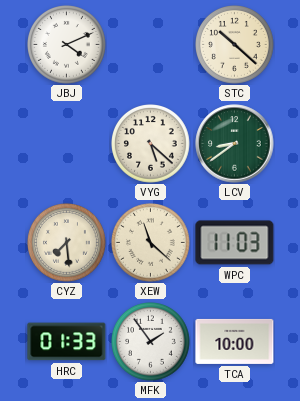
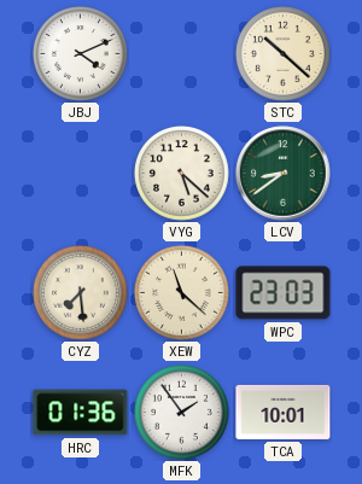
WPC: 11:03 -> 23:03
HRC: 01:33 -> 01:36
TCA: 10:00 -> 10:01
